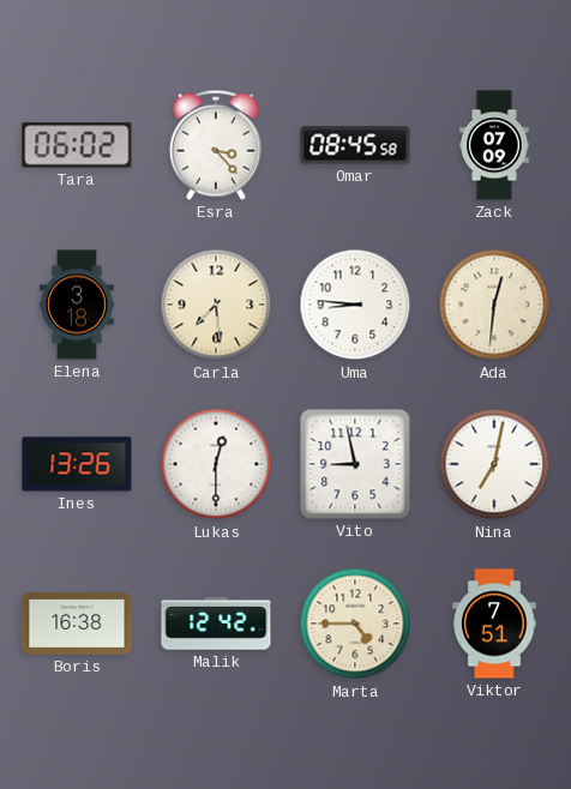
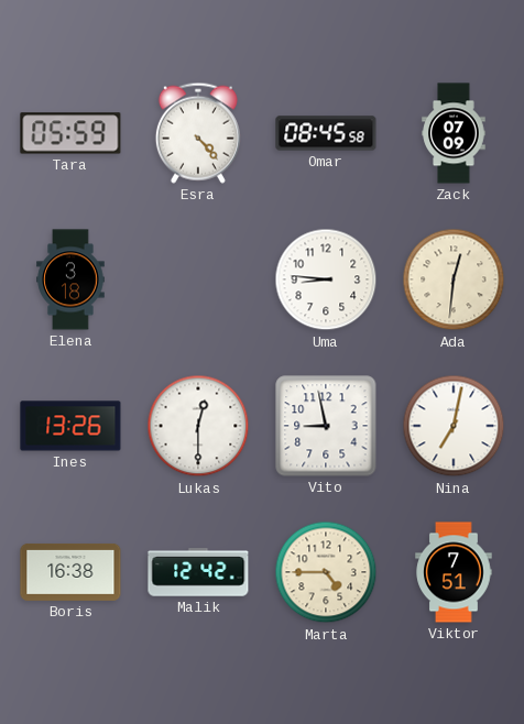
Tara: 06:02 -> 05:59
Esra: 3:23 -> 4:23
Carla: 7:29 -> none
